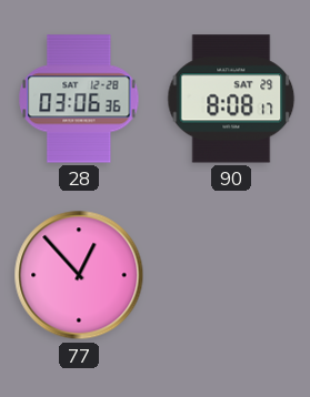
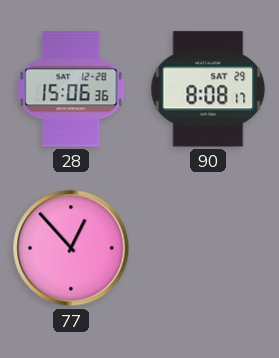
28: 03:06 -> 15:06
